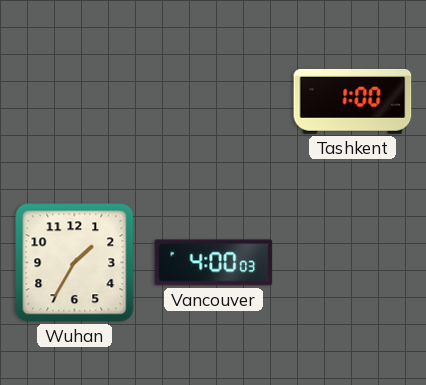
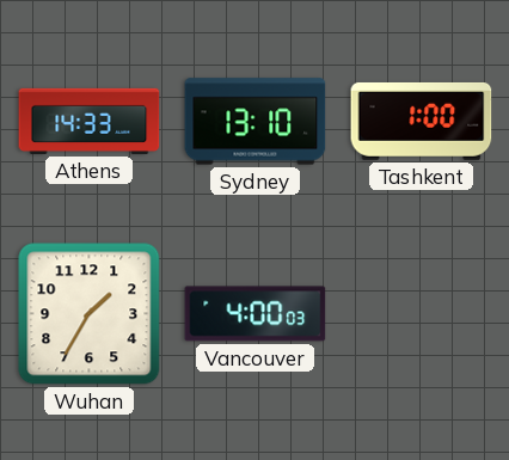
Athens: none -> 14:33
Sydney: none -> 13:10
